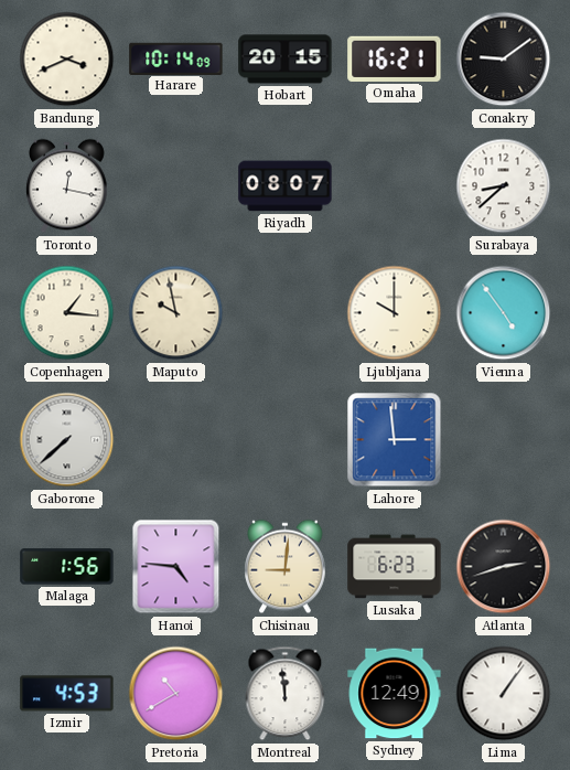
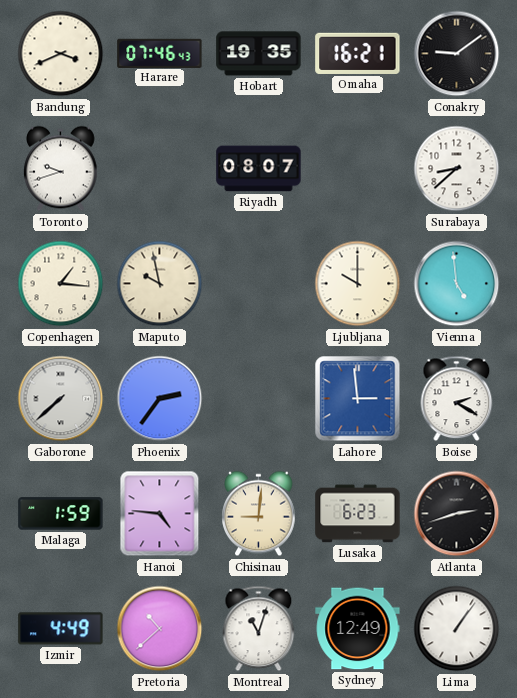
Harare: 10:14 -> 07:46
Hobart: 20:15 -> 19:35
Toronto: 12:17 -> 9:42
Vienna: 4:54 -> 4:59
Phoenix: none -> 2:36
Boise: none -> 2:20
Malaga: 1:56 -> 1:59
Izmir: 4:53 -> 4:49
Pretoria: 10:40 -> 10:38
Montreal: 11:59 -> 11:03
